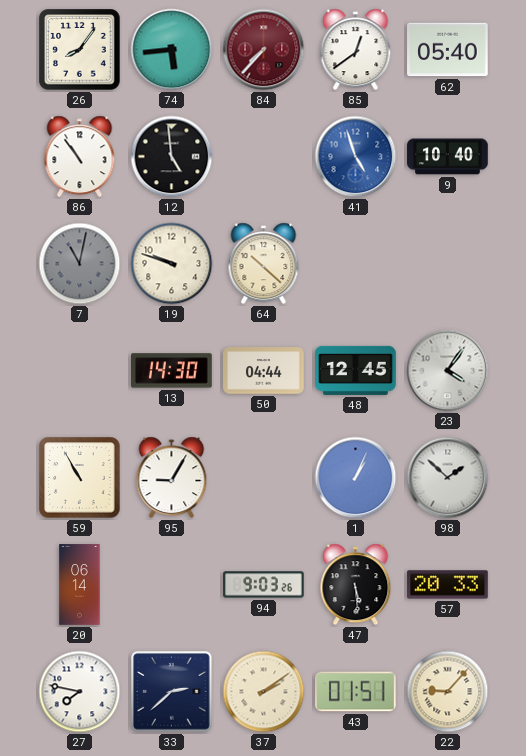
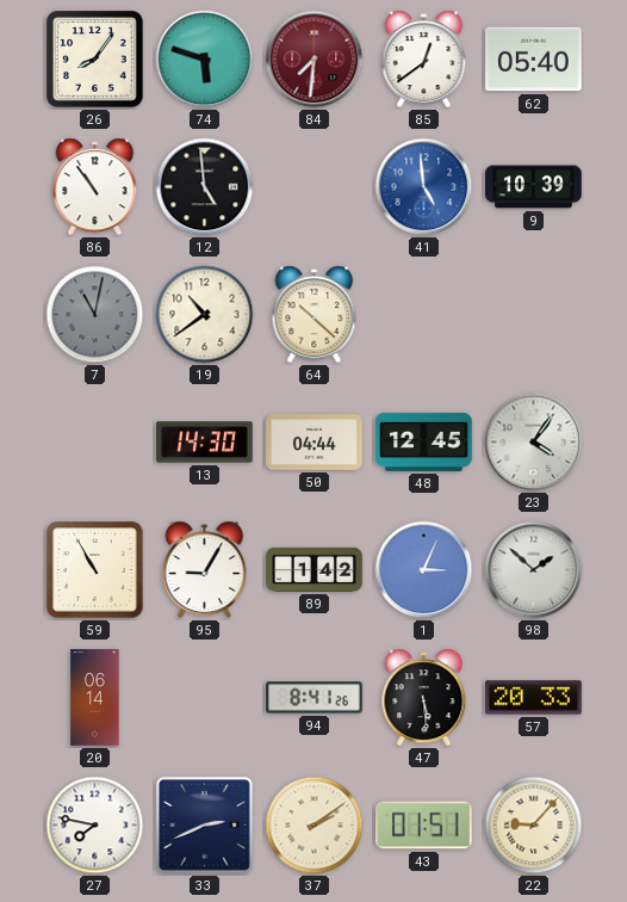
74: 5:44 -> 5:48
84: 7:37 -> 7:31
41: 4:57 -> 4:59
9: 10:40 -> 10:39
19: 9:48 -> 10:39
89: none -> 1:42
1: 1:04 -> 3:04
94: 9:03 -> 8:41
33: 2:38 -> 2:41
